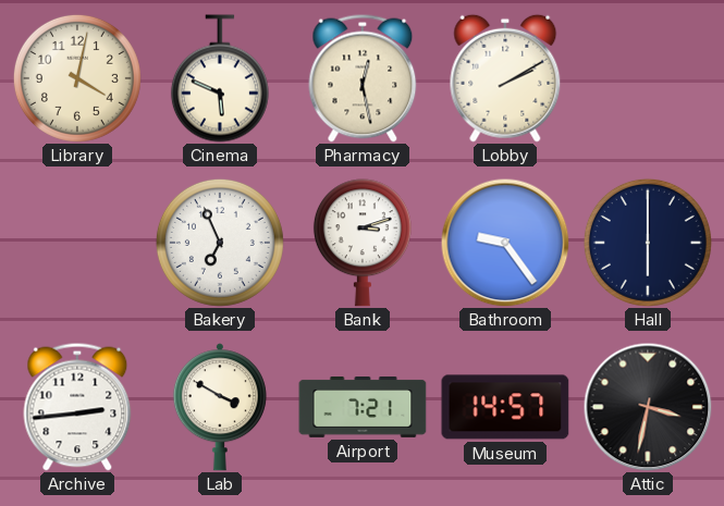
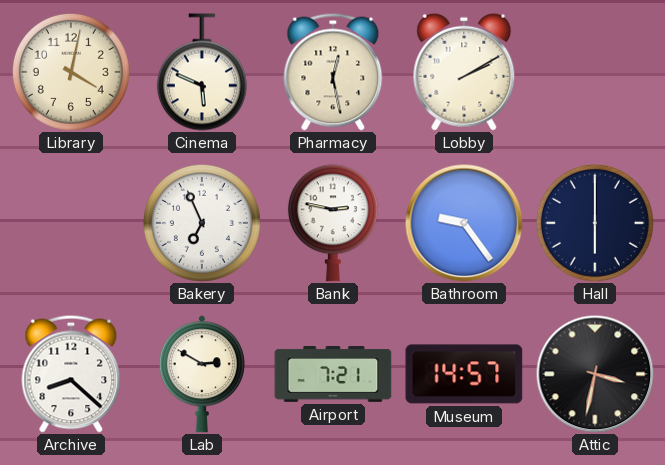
Bank: 3:12 -> 2:47
Archive: 2:44 -> 8:22
Lab: 3:50 -> 2:50
